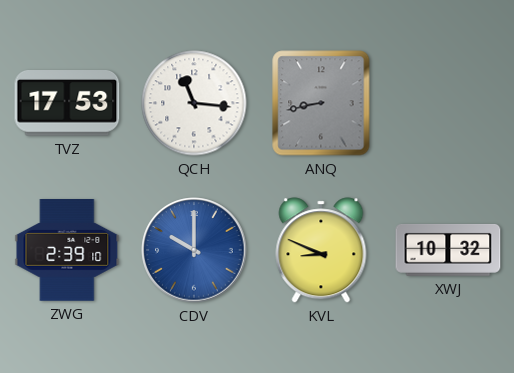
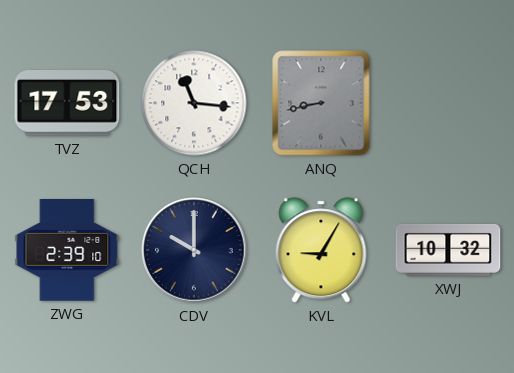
CDV dial: blue -> navy
KVL: 8:49 -> 9:05
